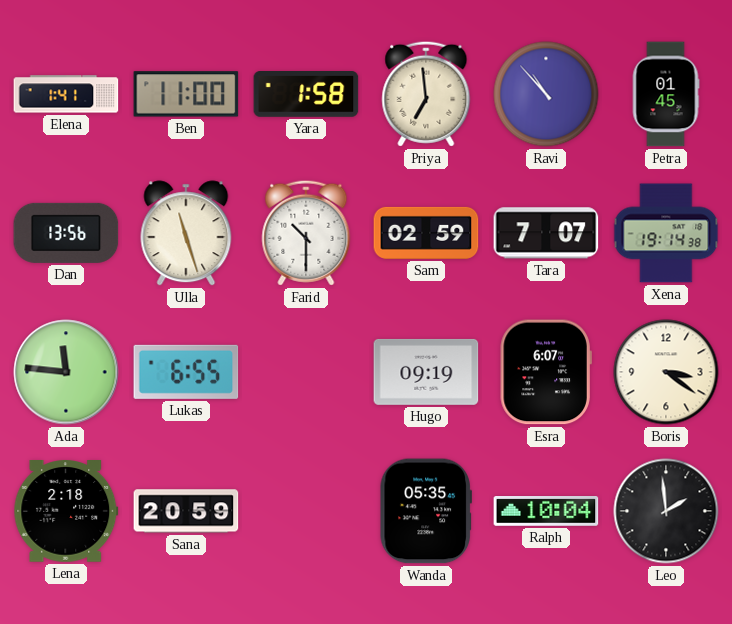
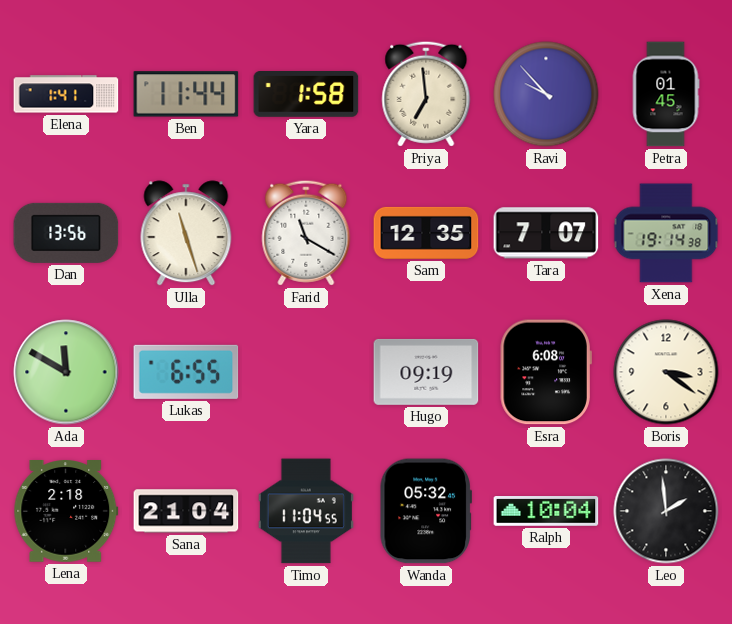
Ben: 11:00 -> 11:44
Ravi: 10:53 -> 9:53
Farid: 10:30 -> 11:20
Sam: 02:59 -> 12:35
Ada: 11:46 -> 11:50
Esra: 6:07 -> 6:08
Sana: 20:59 -> 21:04
Timo: none -> 11:04
Wanda: 05:35 -> 05:32
